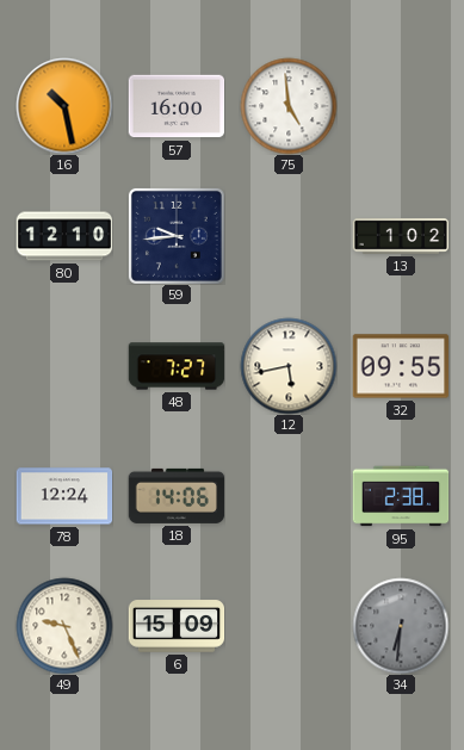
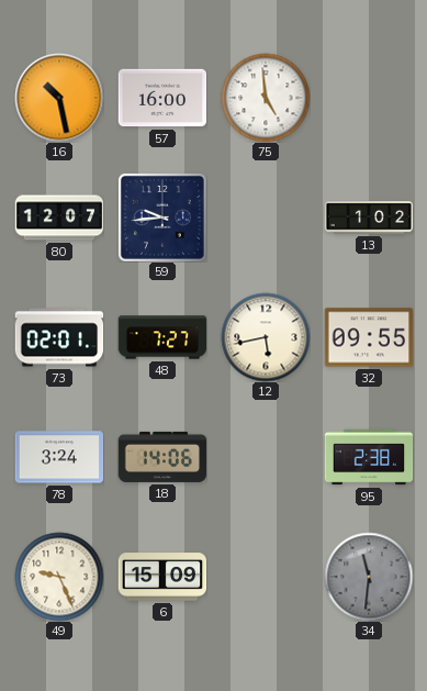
80: 12:10 -> 12:07
73: none -> 02:01
78: 12:24 -> 3:24
34: 6:31 -> 11:31
